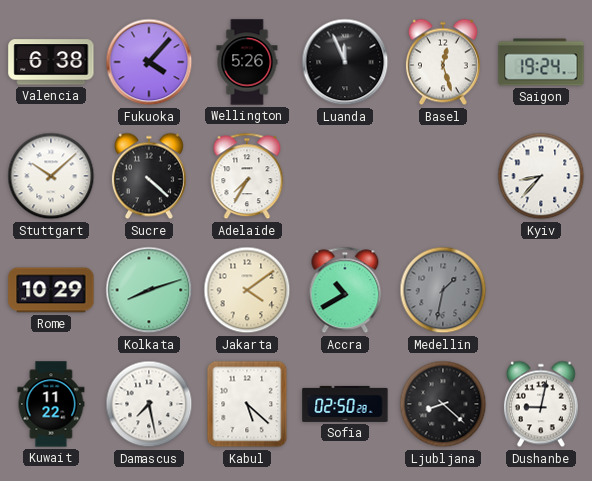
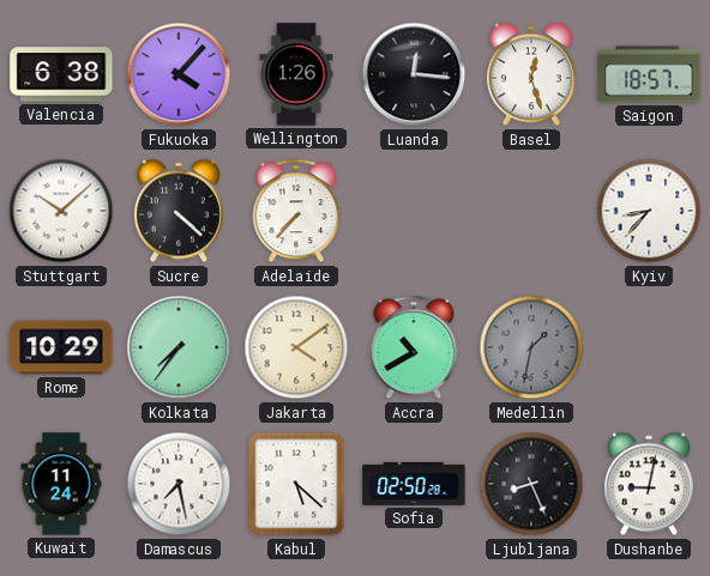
Wellington: 5:26 -> 1:26
Luanda: 11:56 -> 12:16
Saigon: 19:24 -> 18:57
Adelaide: 7:35 -> 7:37
Kolkata: 8:12 -> 7:36
Kuwait: 11:22 -> 11:24
Ljubljana: 8:22 -> 8:26
